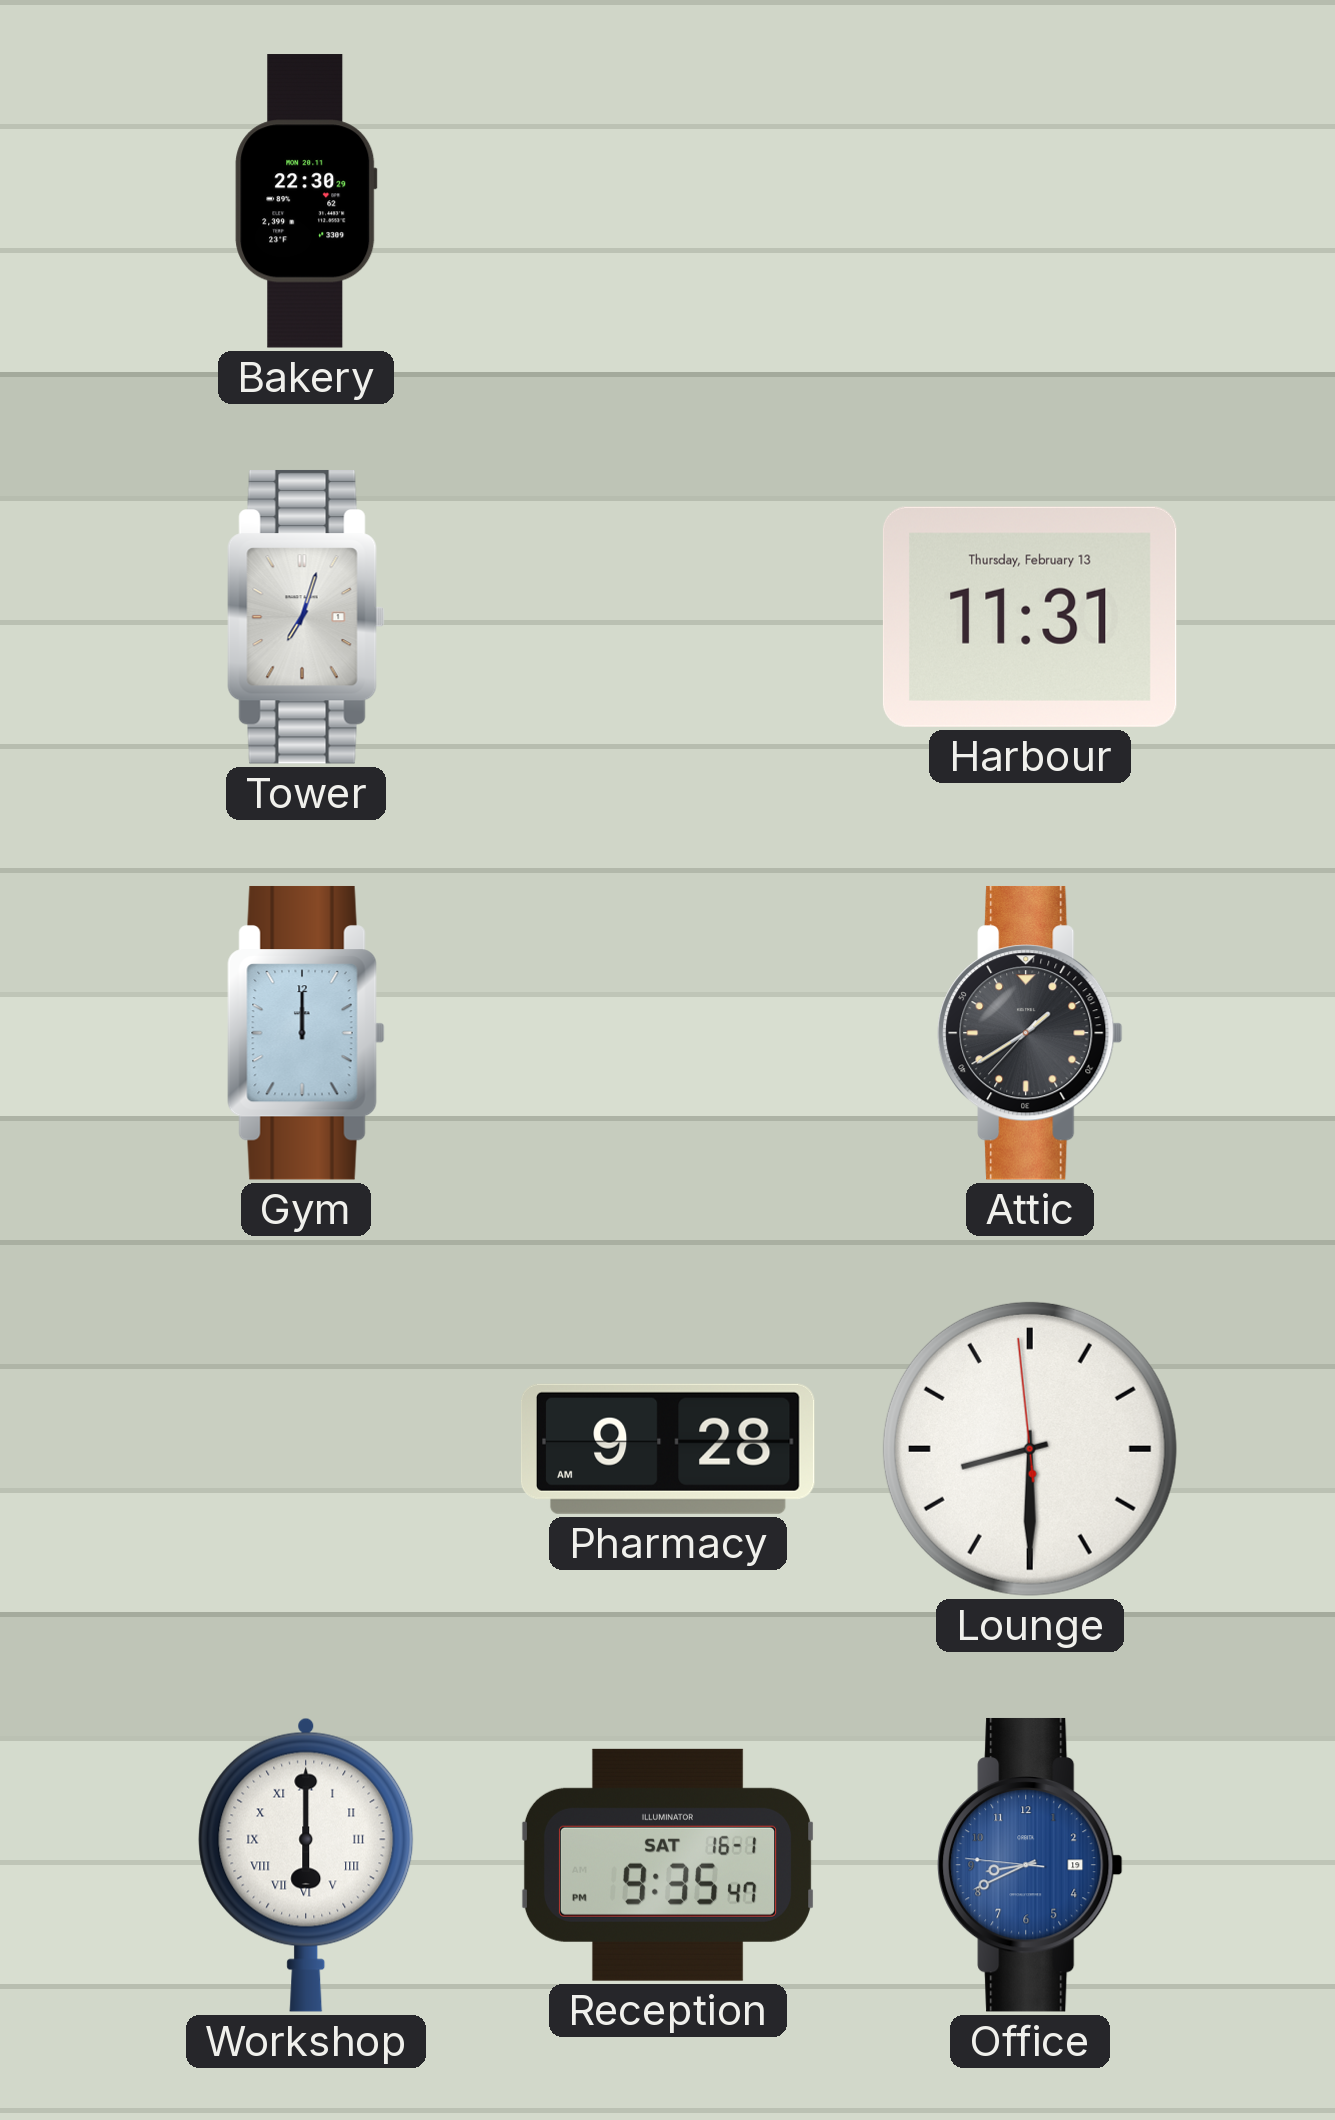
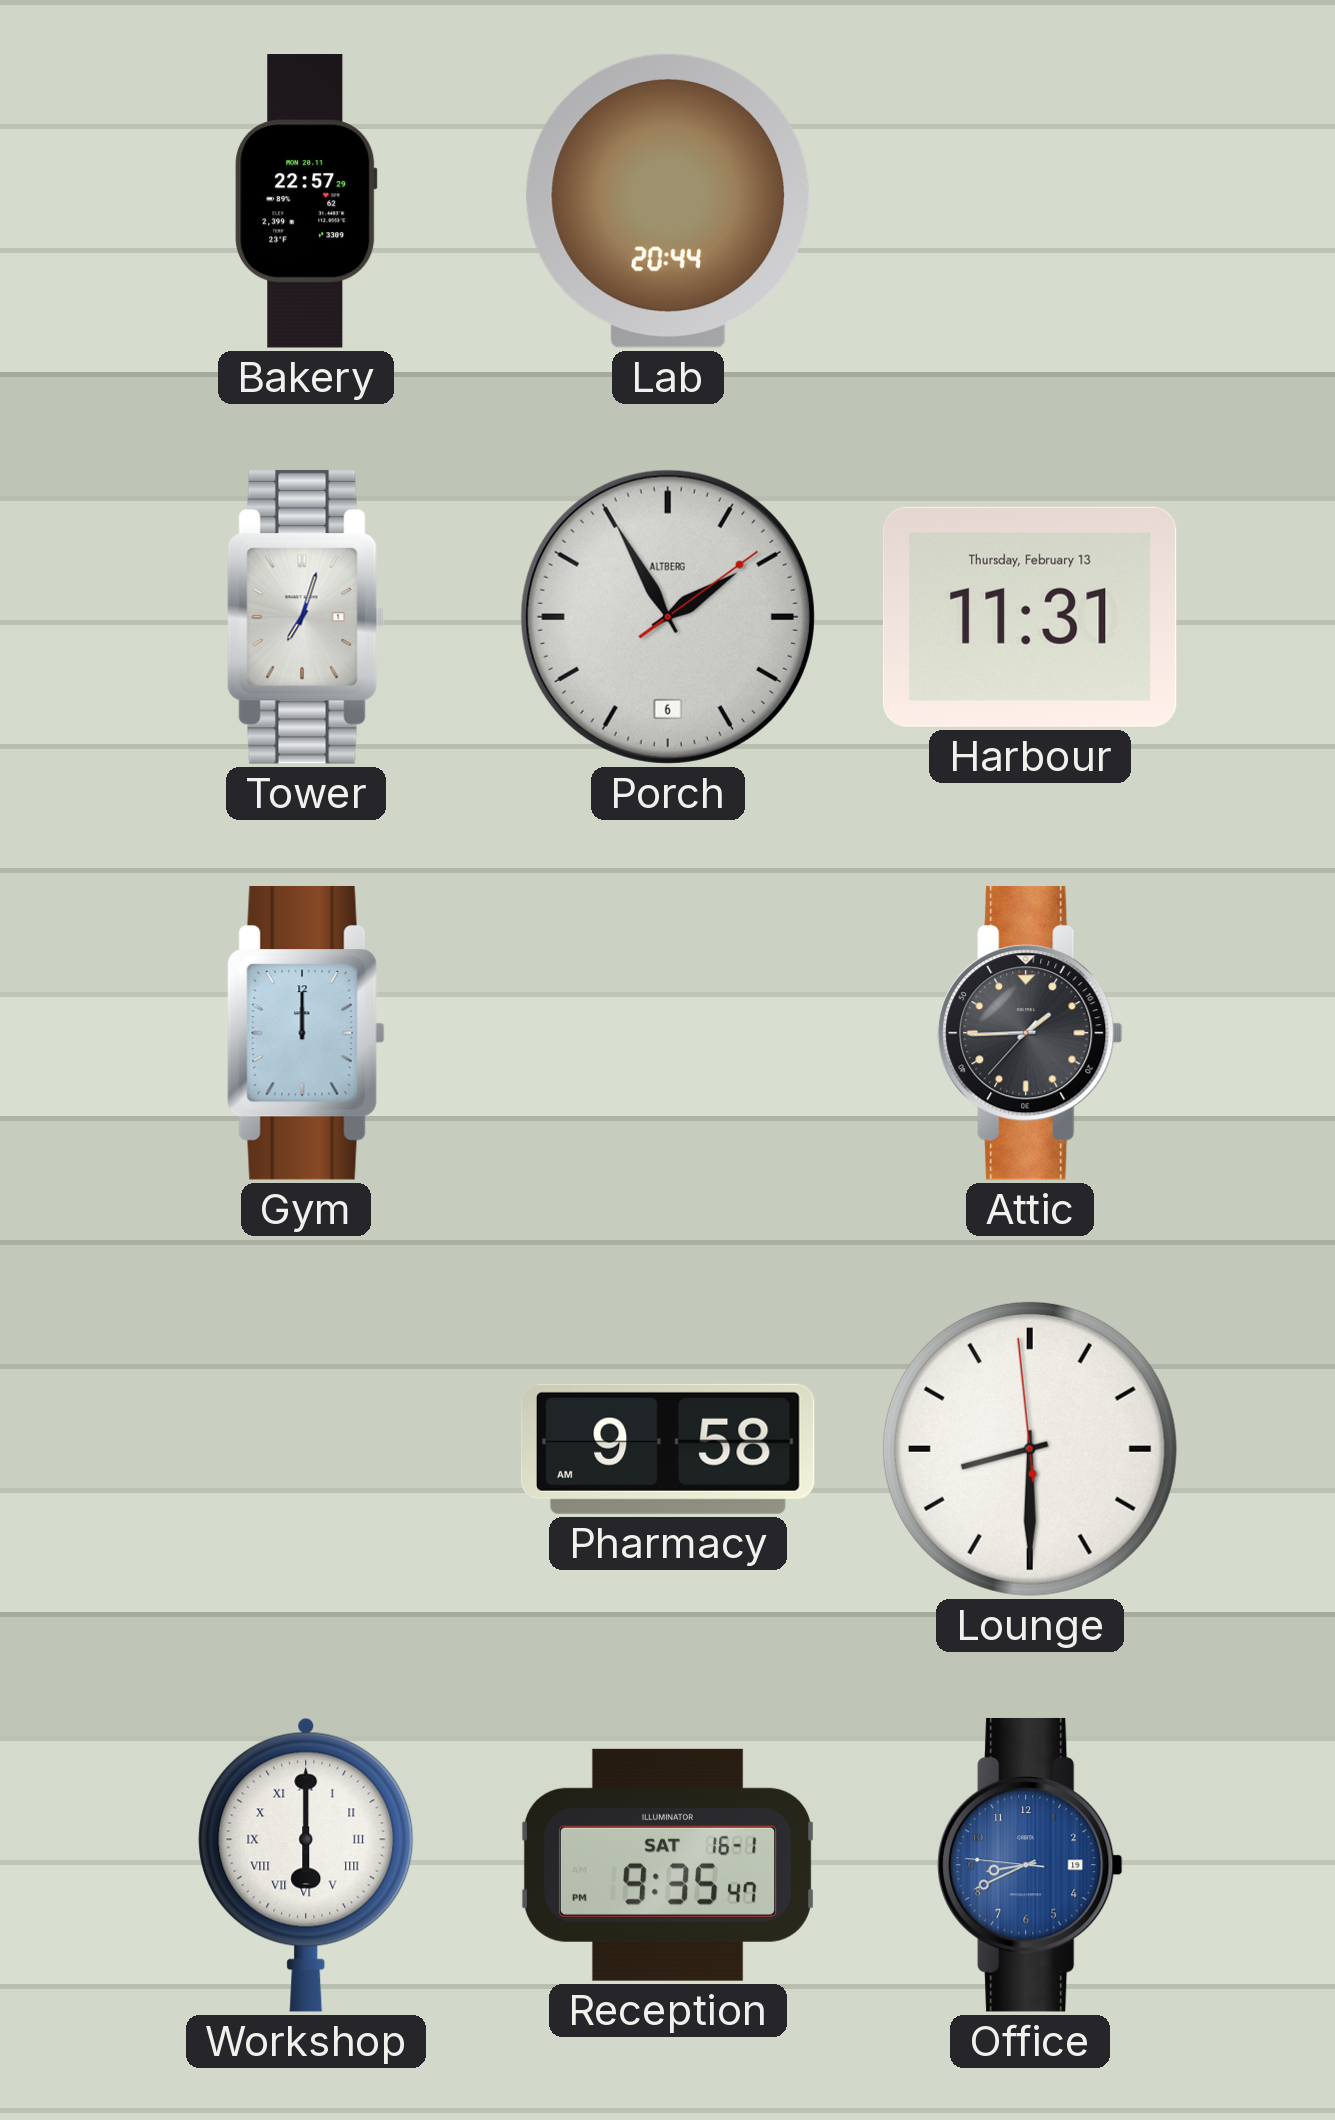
Bakery: 22:30 -> 22:57
Lab: none -> 20:44
Porch: none -> 1:55
Attic: 1:39 -> 1:44
Pharmacy: 9:28 -> 9:58
